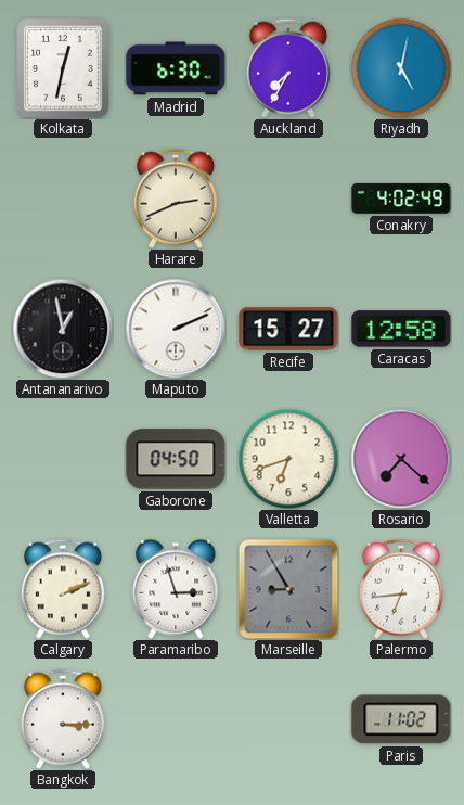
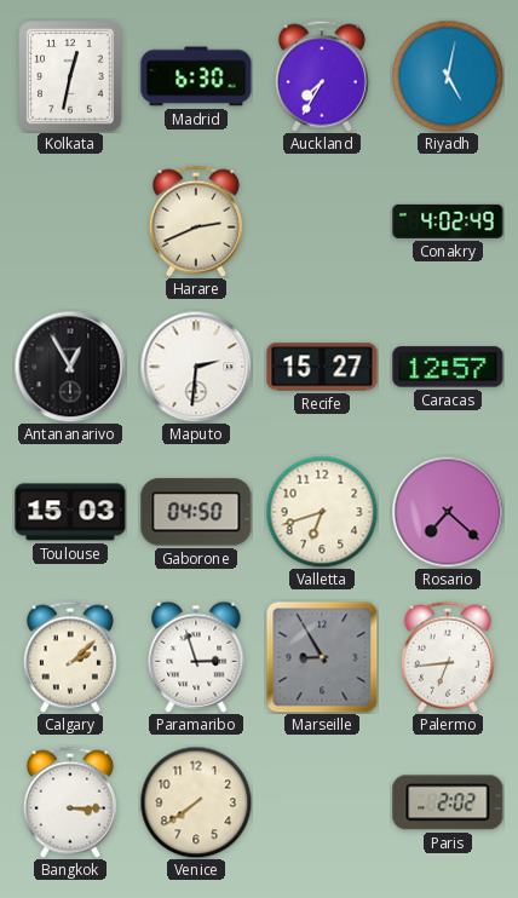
Antananarivo: 12:58 -> 12:55
Maputo: 2:11 -> 2:31
Caracas: 12:58 -> 12:57
Toulouse: none -> 15:03
Calgary: 2:11 -> 2:08
Venice: none -> 7:39
Paris: 11:02 -> 2:02
